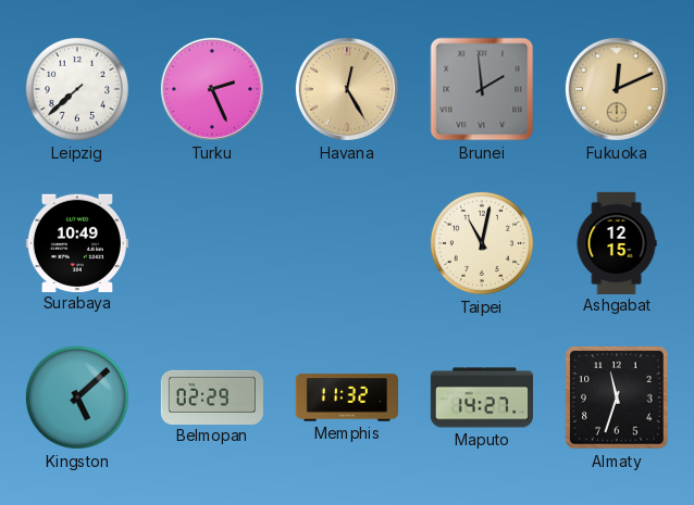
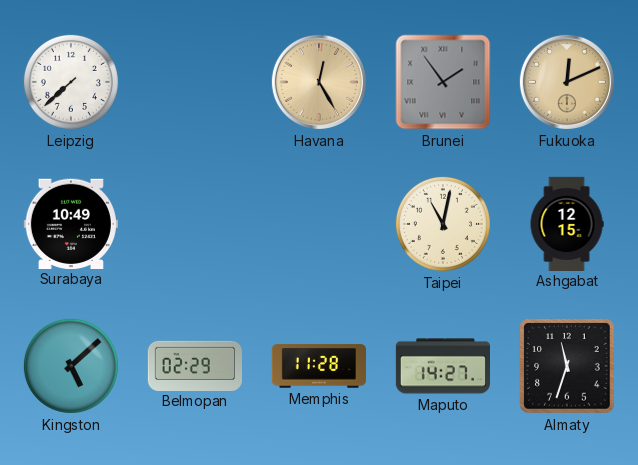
Turku: 2:26 -> none
Brunei: 1:59 -> 1:54
Memphis: 11:32 -> 11:28
